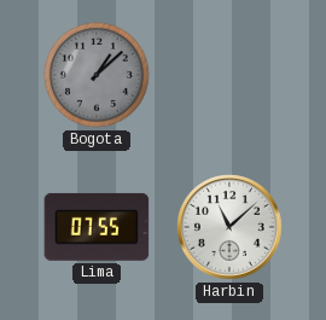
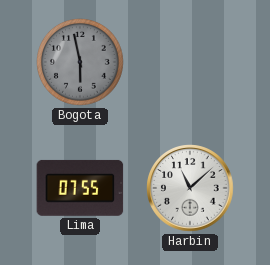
Bogota: 1:08 -> 5:58
